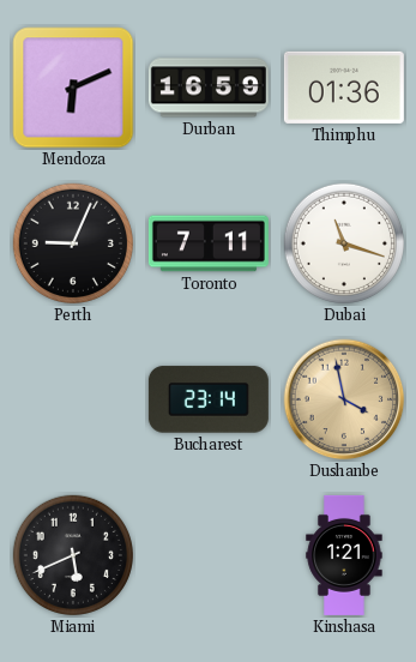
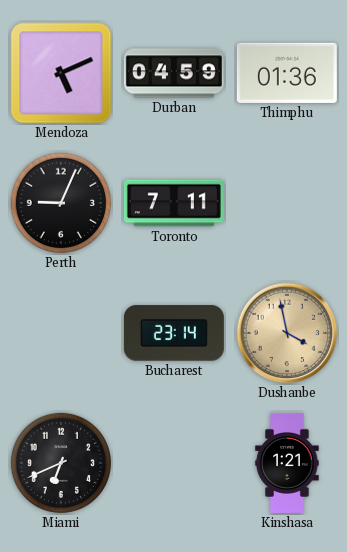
Mendoza: 6:11 -> 5:11
Durban: 16:59 -> 04:59
Dubai: 11:18 -> none
Miami: 5:41 -> 6:41
